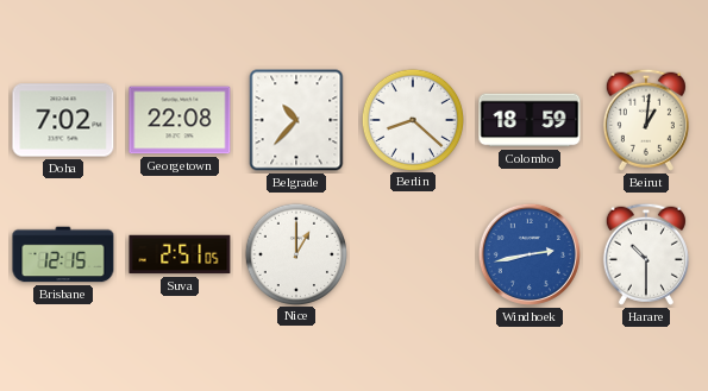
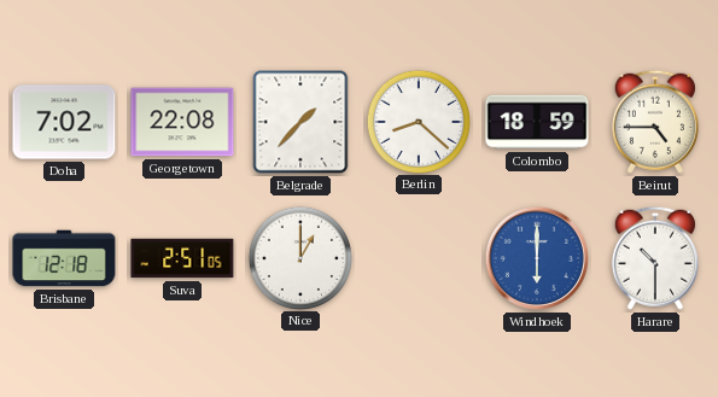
Belgrade: 10:37 -> 1:37
Beirut: 1:01 -> 4:45
Brisbane: 12:15 -> 12:18
Windhoek: 2:43 -> 6:00
